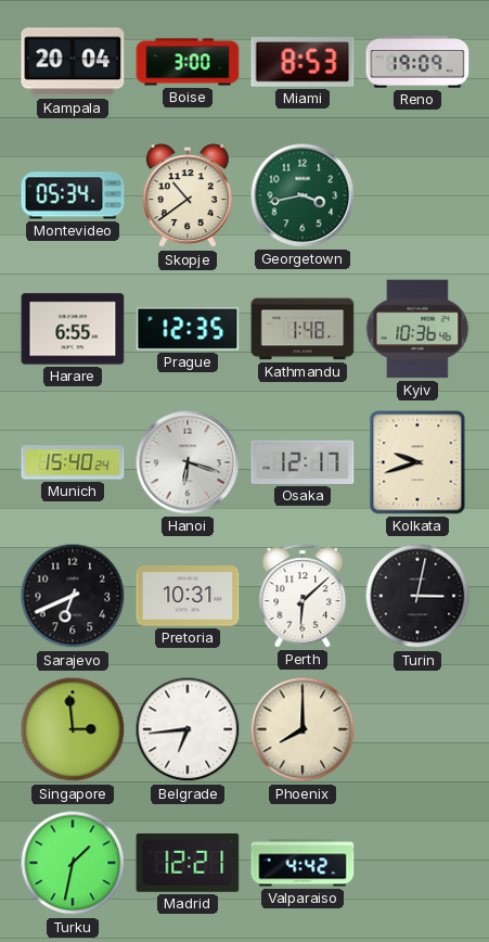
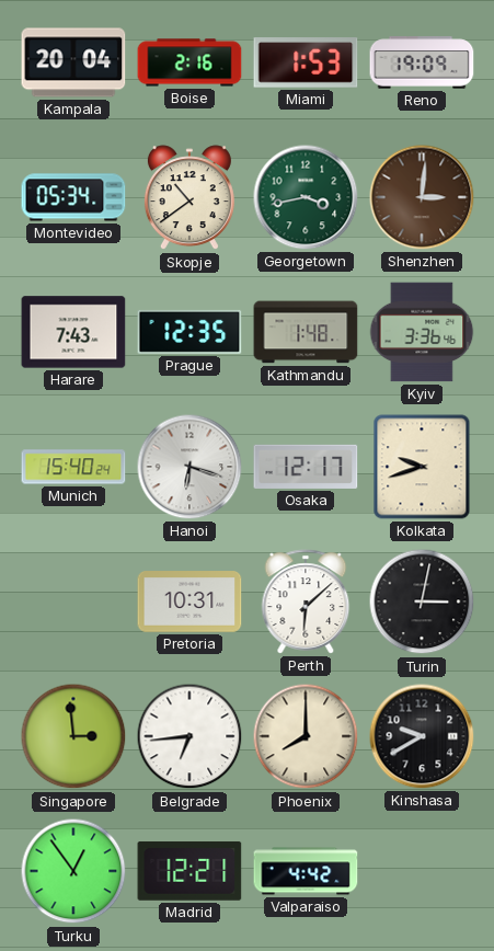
Boise: 3:00 -> 2:16
Miami: 8:53 -> 1:53
Shenzhen: none -> 3:01
Harare: 6:55 -> 7:43
Kyiv: 10:36 -> 3:36
Sarajevo: 6:41 -> none
Kinshasa: none -> 9:40
Turku: 1:32 -> 12:54
